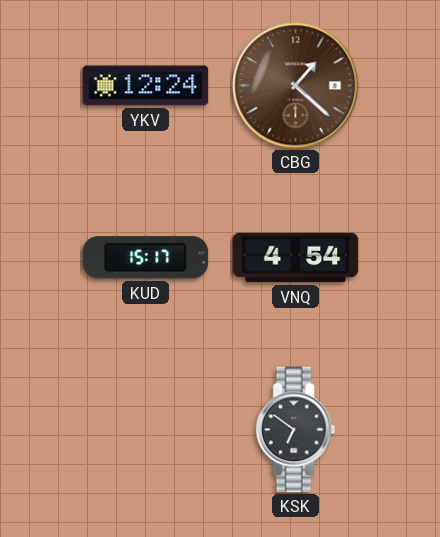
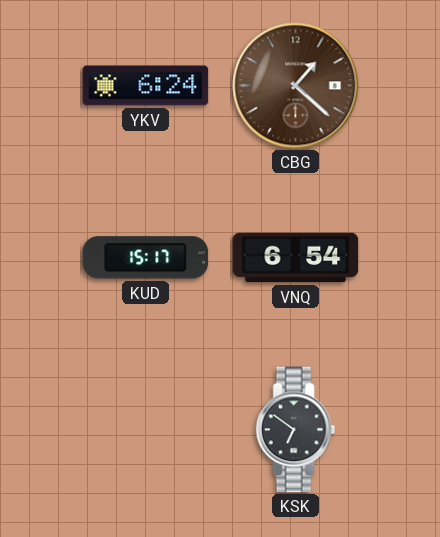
YKV: 12:24 -> 6:24
VNQ: 4:54 -> 6:54
